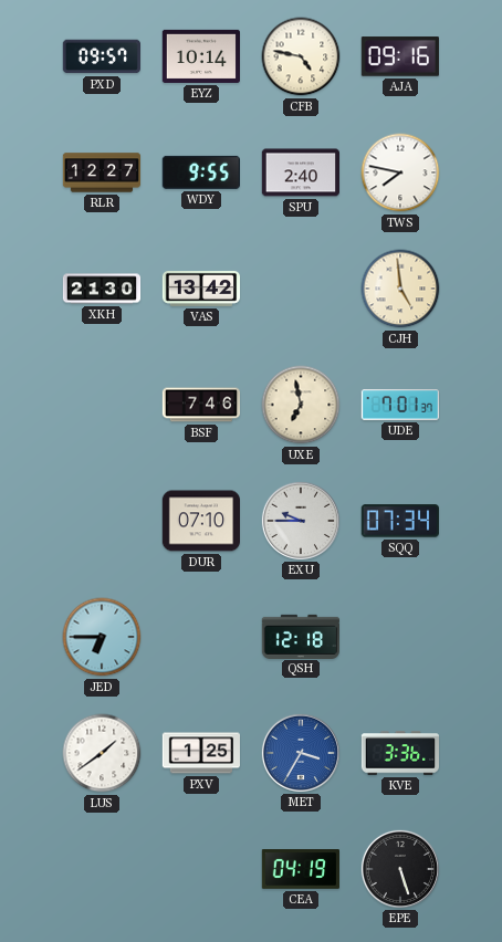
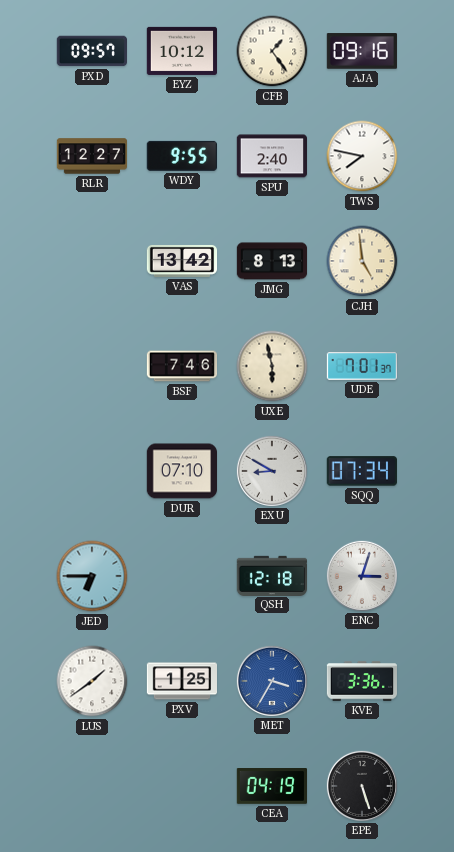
EYZ: 10:14 -> 10:12
CFB: 4:47 -> 1:24
XKH: 21:30 -> none
JMG: none -> 8:13
UXE: 6:58 -> 5:58
EXU: 9:45 -> 8:50
ENC: none -> 3:03
